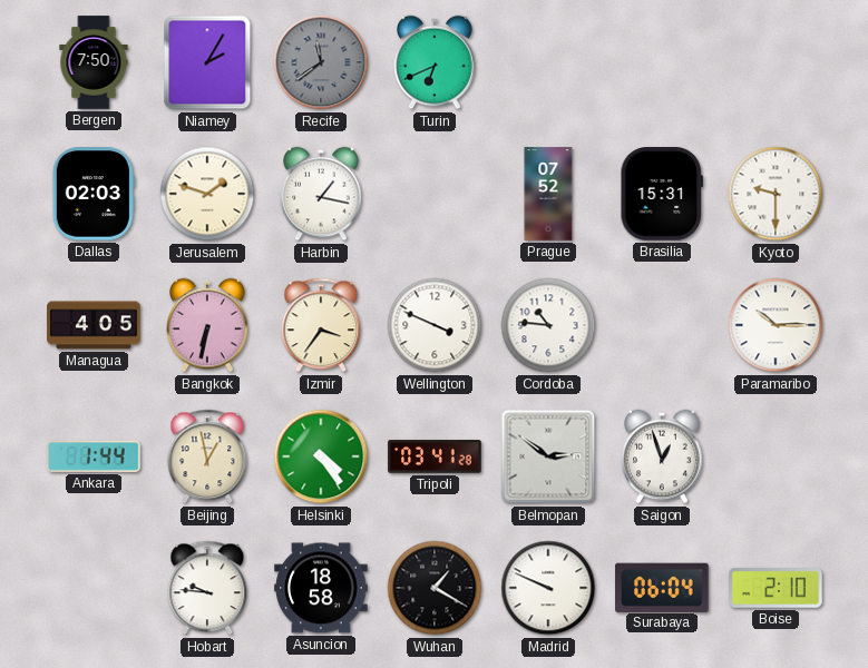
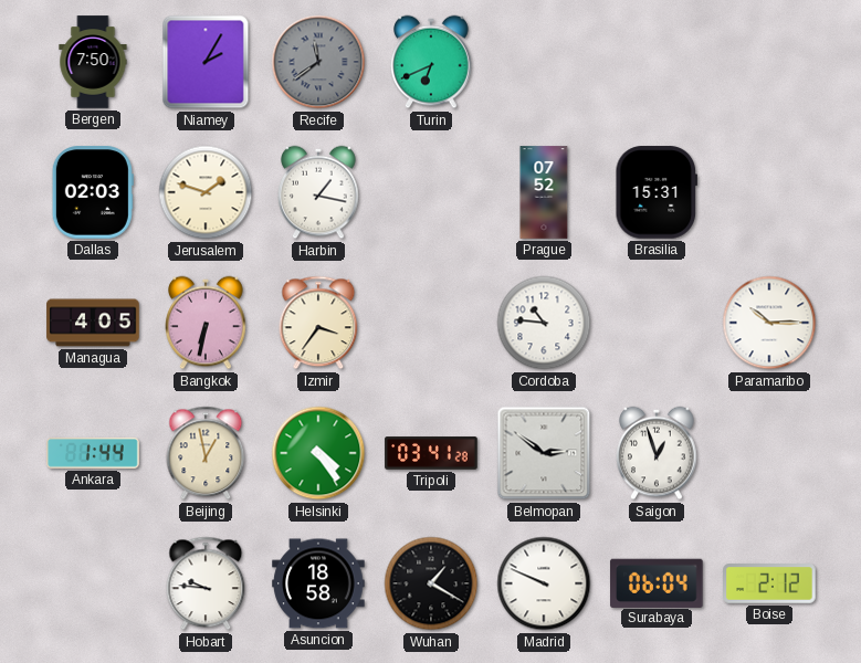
Kyoto: 9:30 -> none
Wellington: 3:49 -> none
Boise: 2:10 -> 2:12
